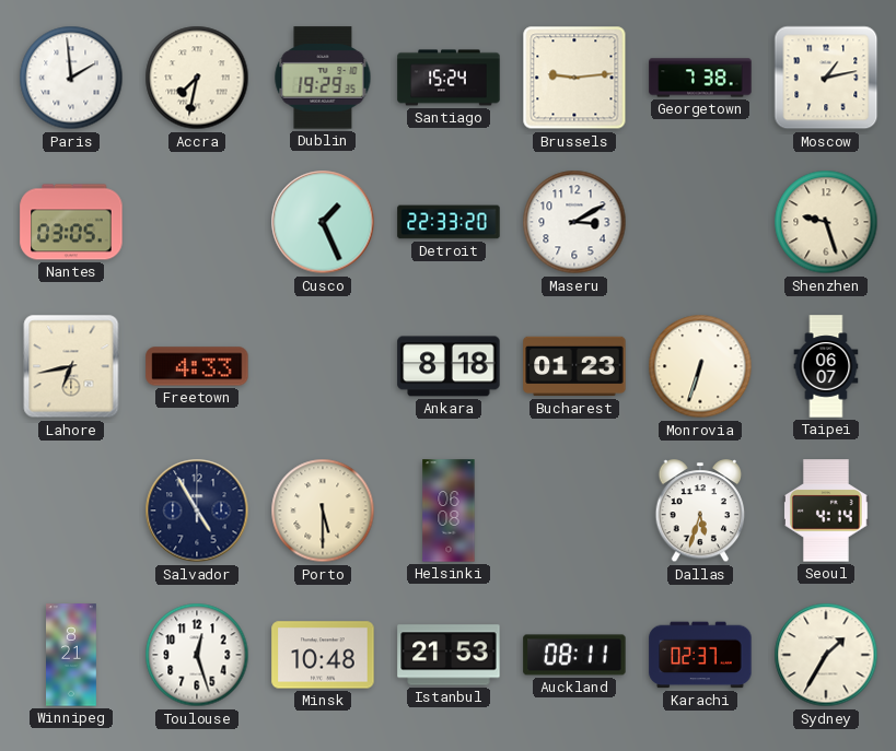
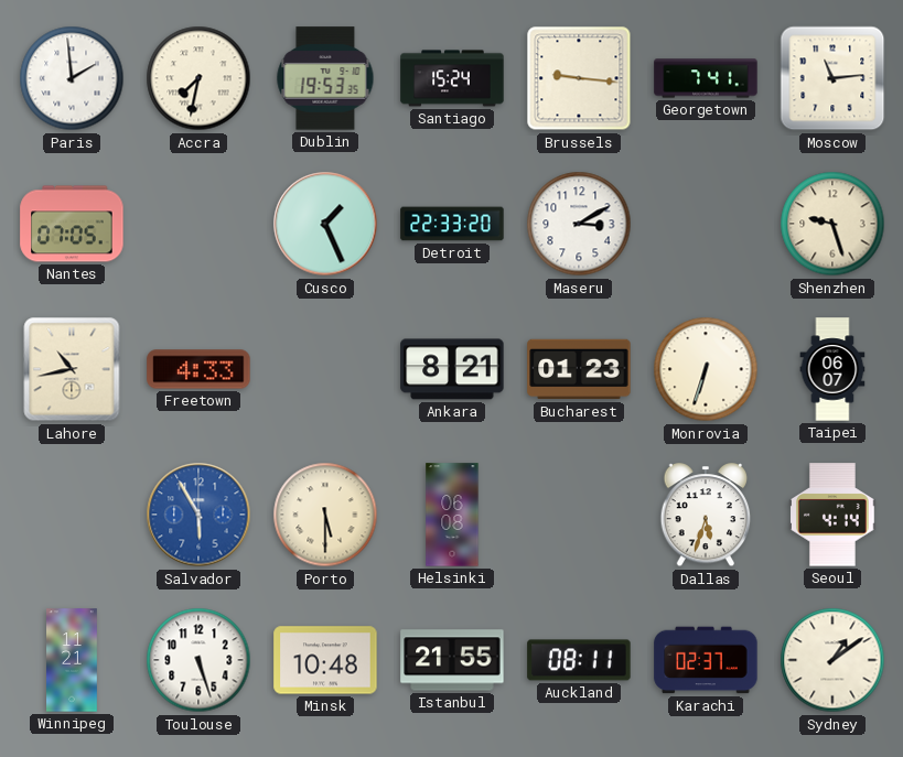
Dublin: 19:29 -> 19:53
Brussels: 9:14 -> 9:16
Georgetown: 7:38 -> 7:41
Moscow: 1:13 -> 11:14
Nantes: 03:05 -> 07:05
Lahore: 6:43 -> 10:43
Ankara: 8:18 -> 8:21
Salvador: 4:55 -> 5:55
Salvador dial: navy -> blue
Winnipeg: 8:21 -> 11:21
Toulouse: 12:27 -> 5:27
Istanbul: 21:53 -> 21:55
Sydney: 1:35 -> 1:09
